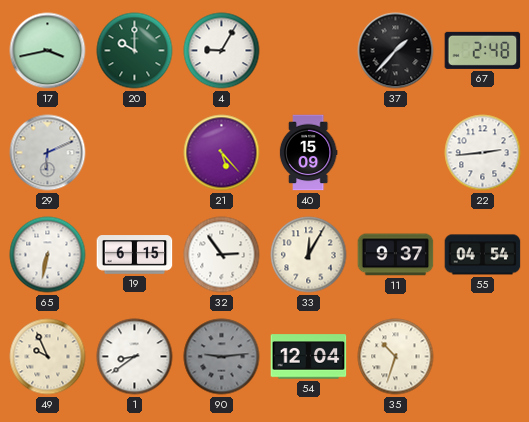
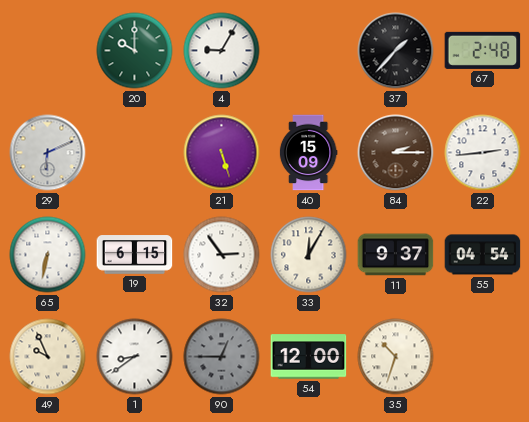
17: 3:43 -> none
21: 5:23 -> 5:27
84: none -> 2:15
90: 9:14 -> 12:45
54: 12:04 -> 12:00
